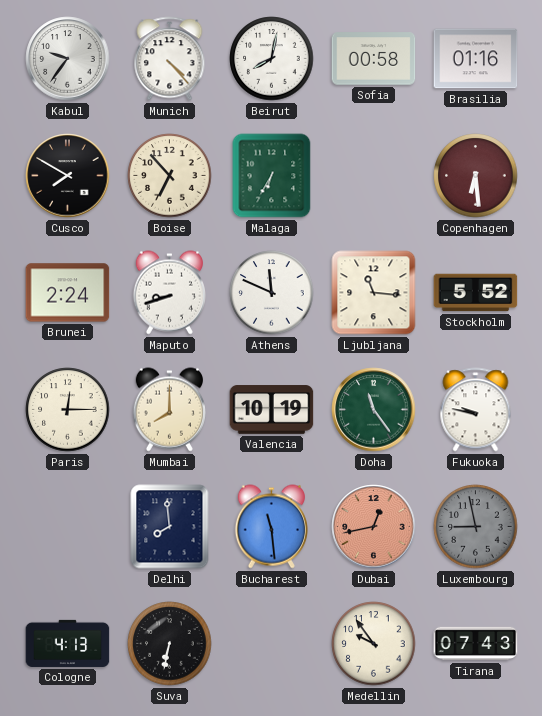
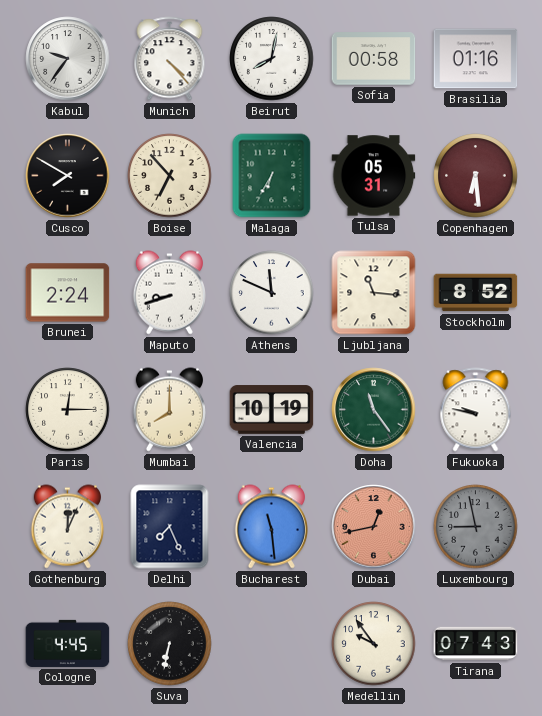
Tulsa: none -> 05:31
Stockholm: 5:52 -> 8:52
Gothenburg: none -> 12:04
Delhi: 7:59 -> 7:26
Cologne: 4:13 -> 4:45
